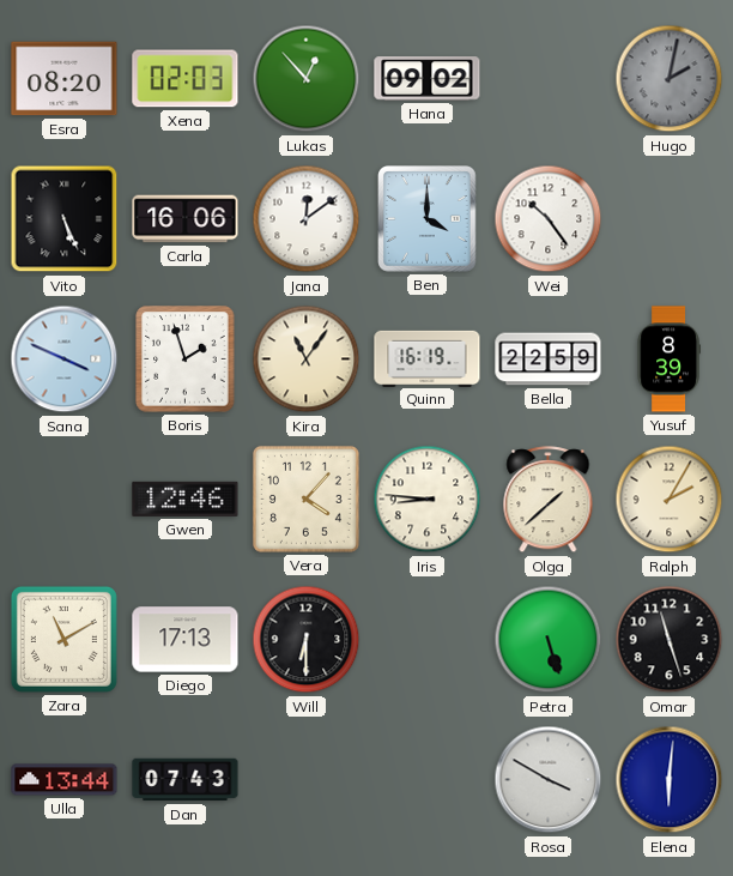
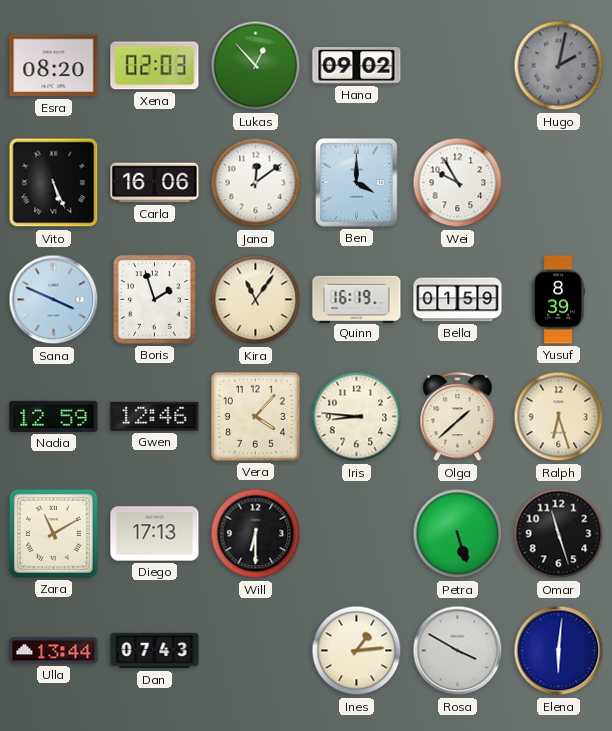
Wei: 10:24 -> 9:55
Bella: 22:59 -> 01:59
Nadia: none -> 12:59
Ralph: 2:05 -> 6:27
Ines: none -> 1:14
